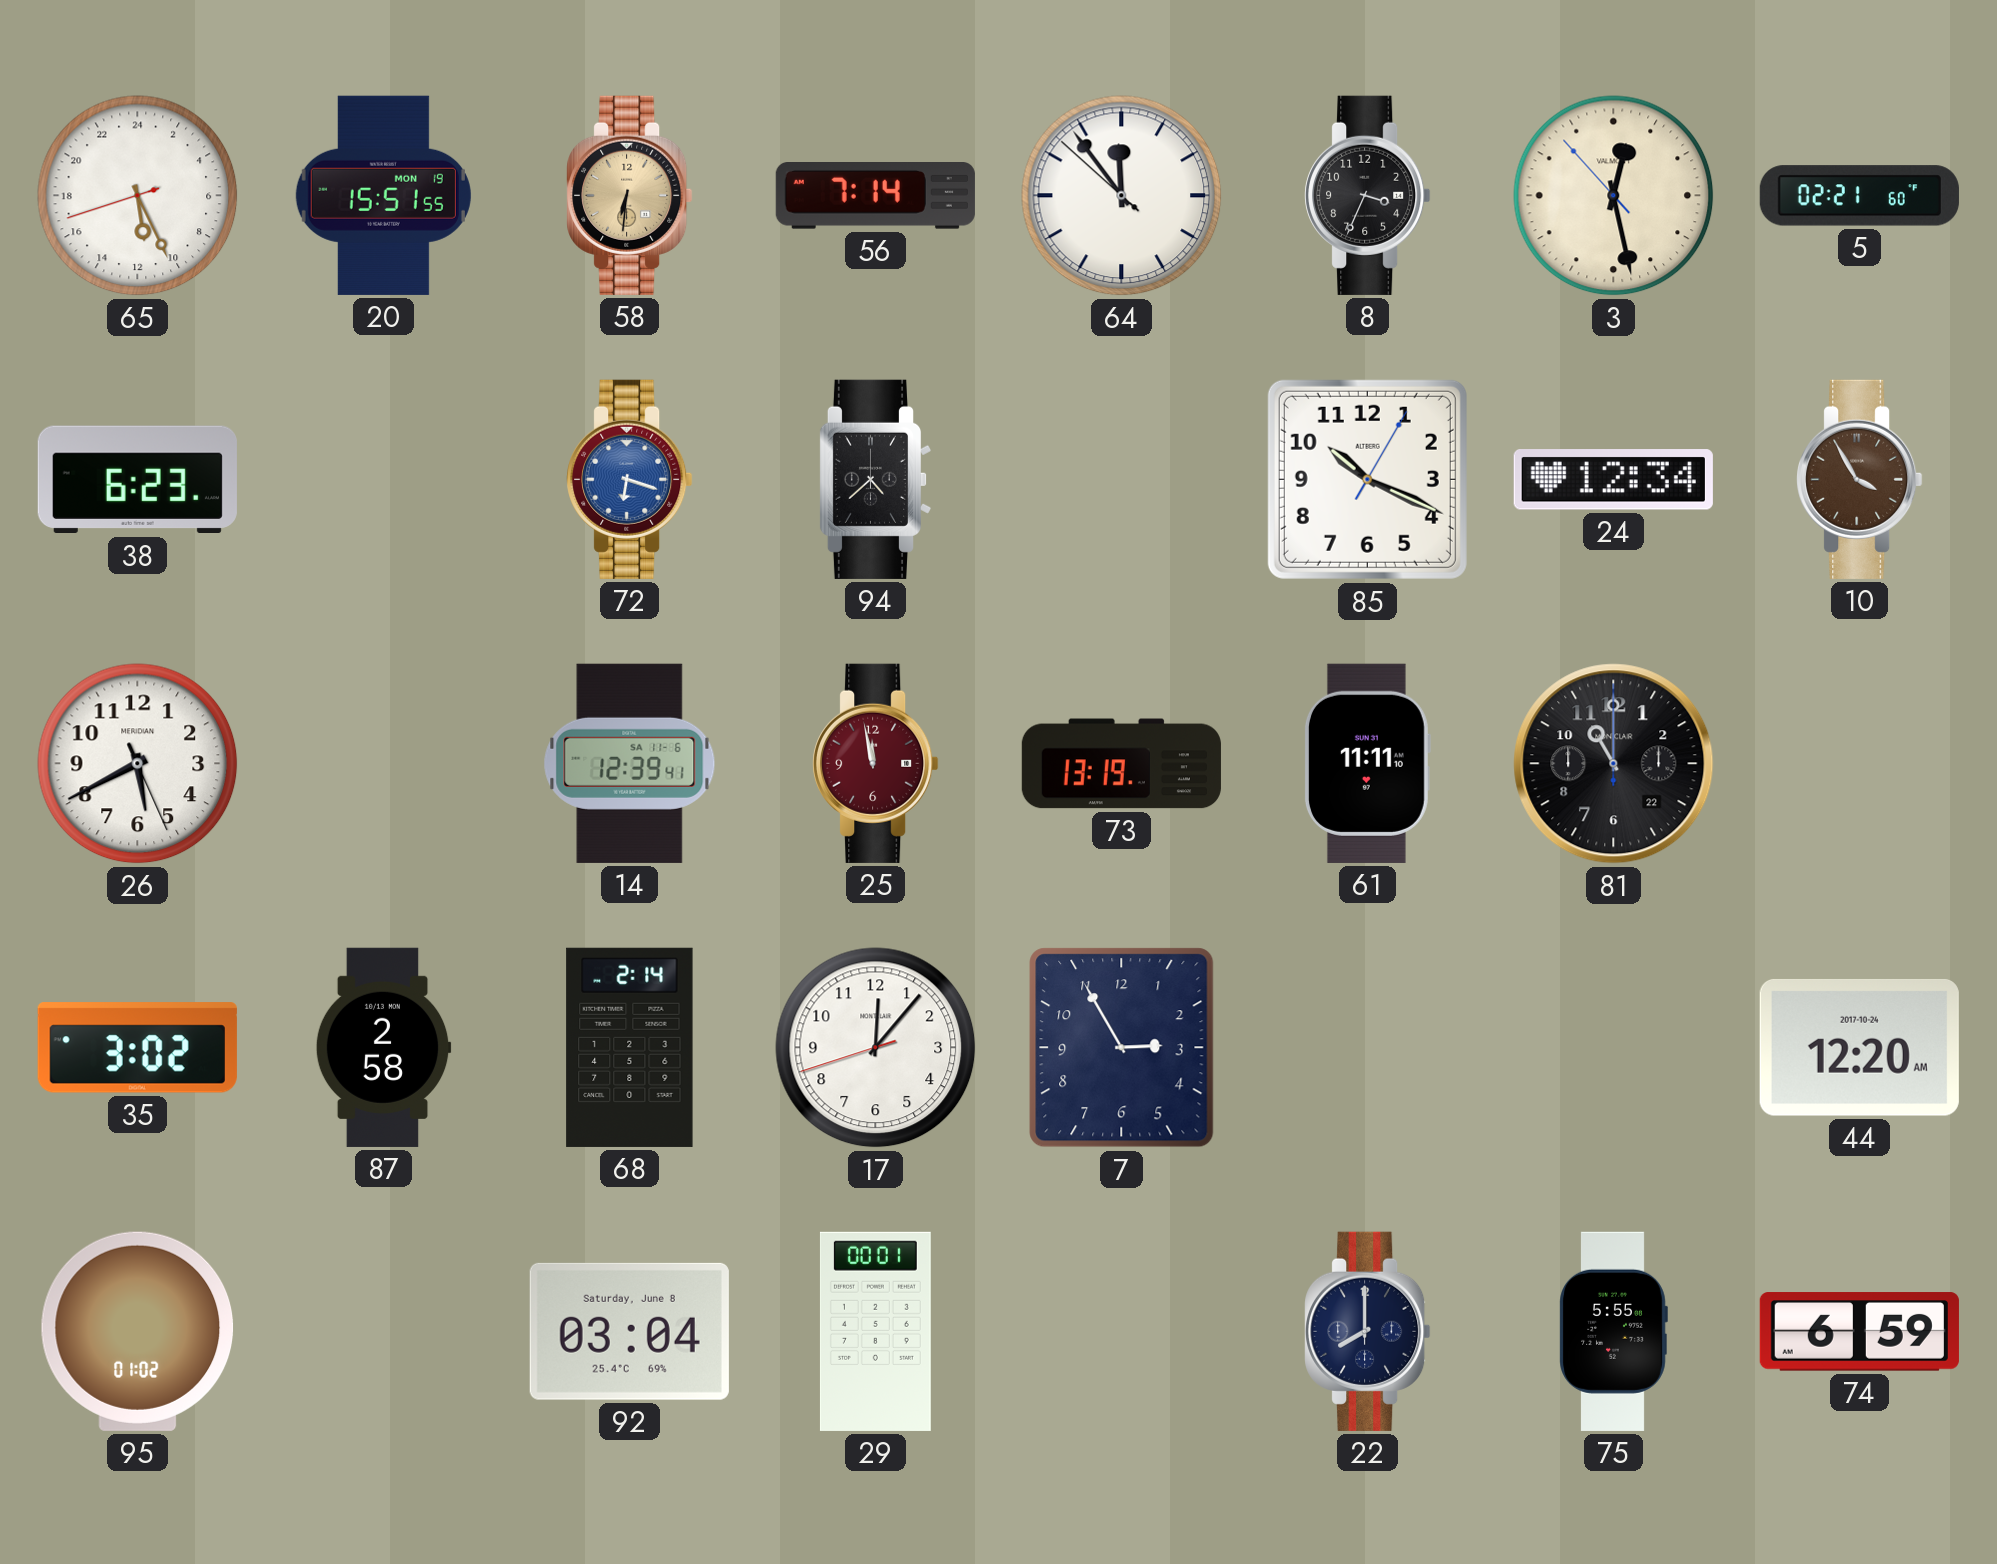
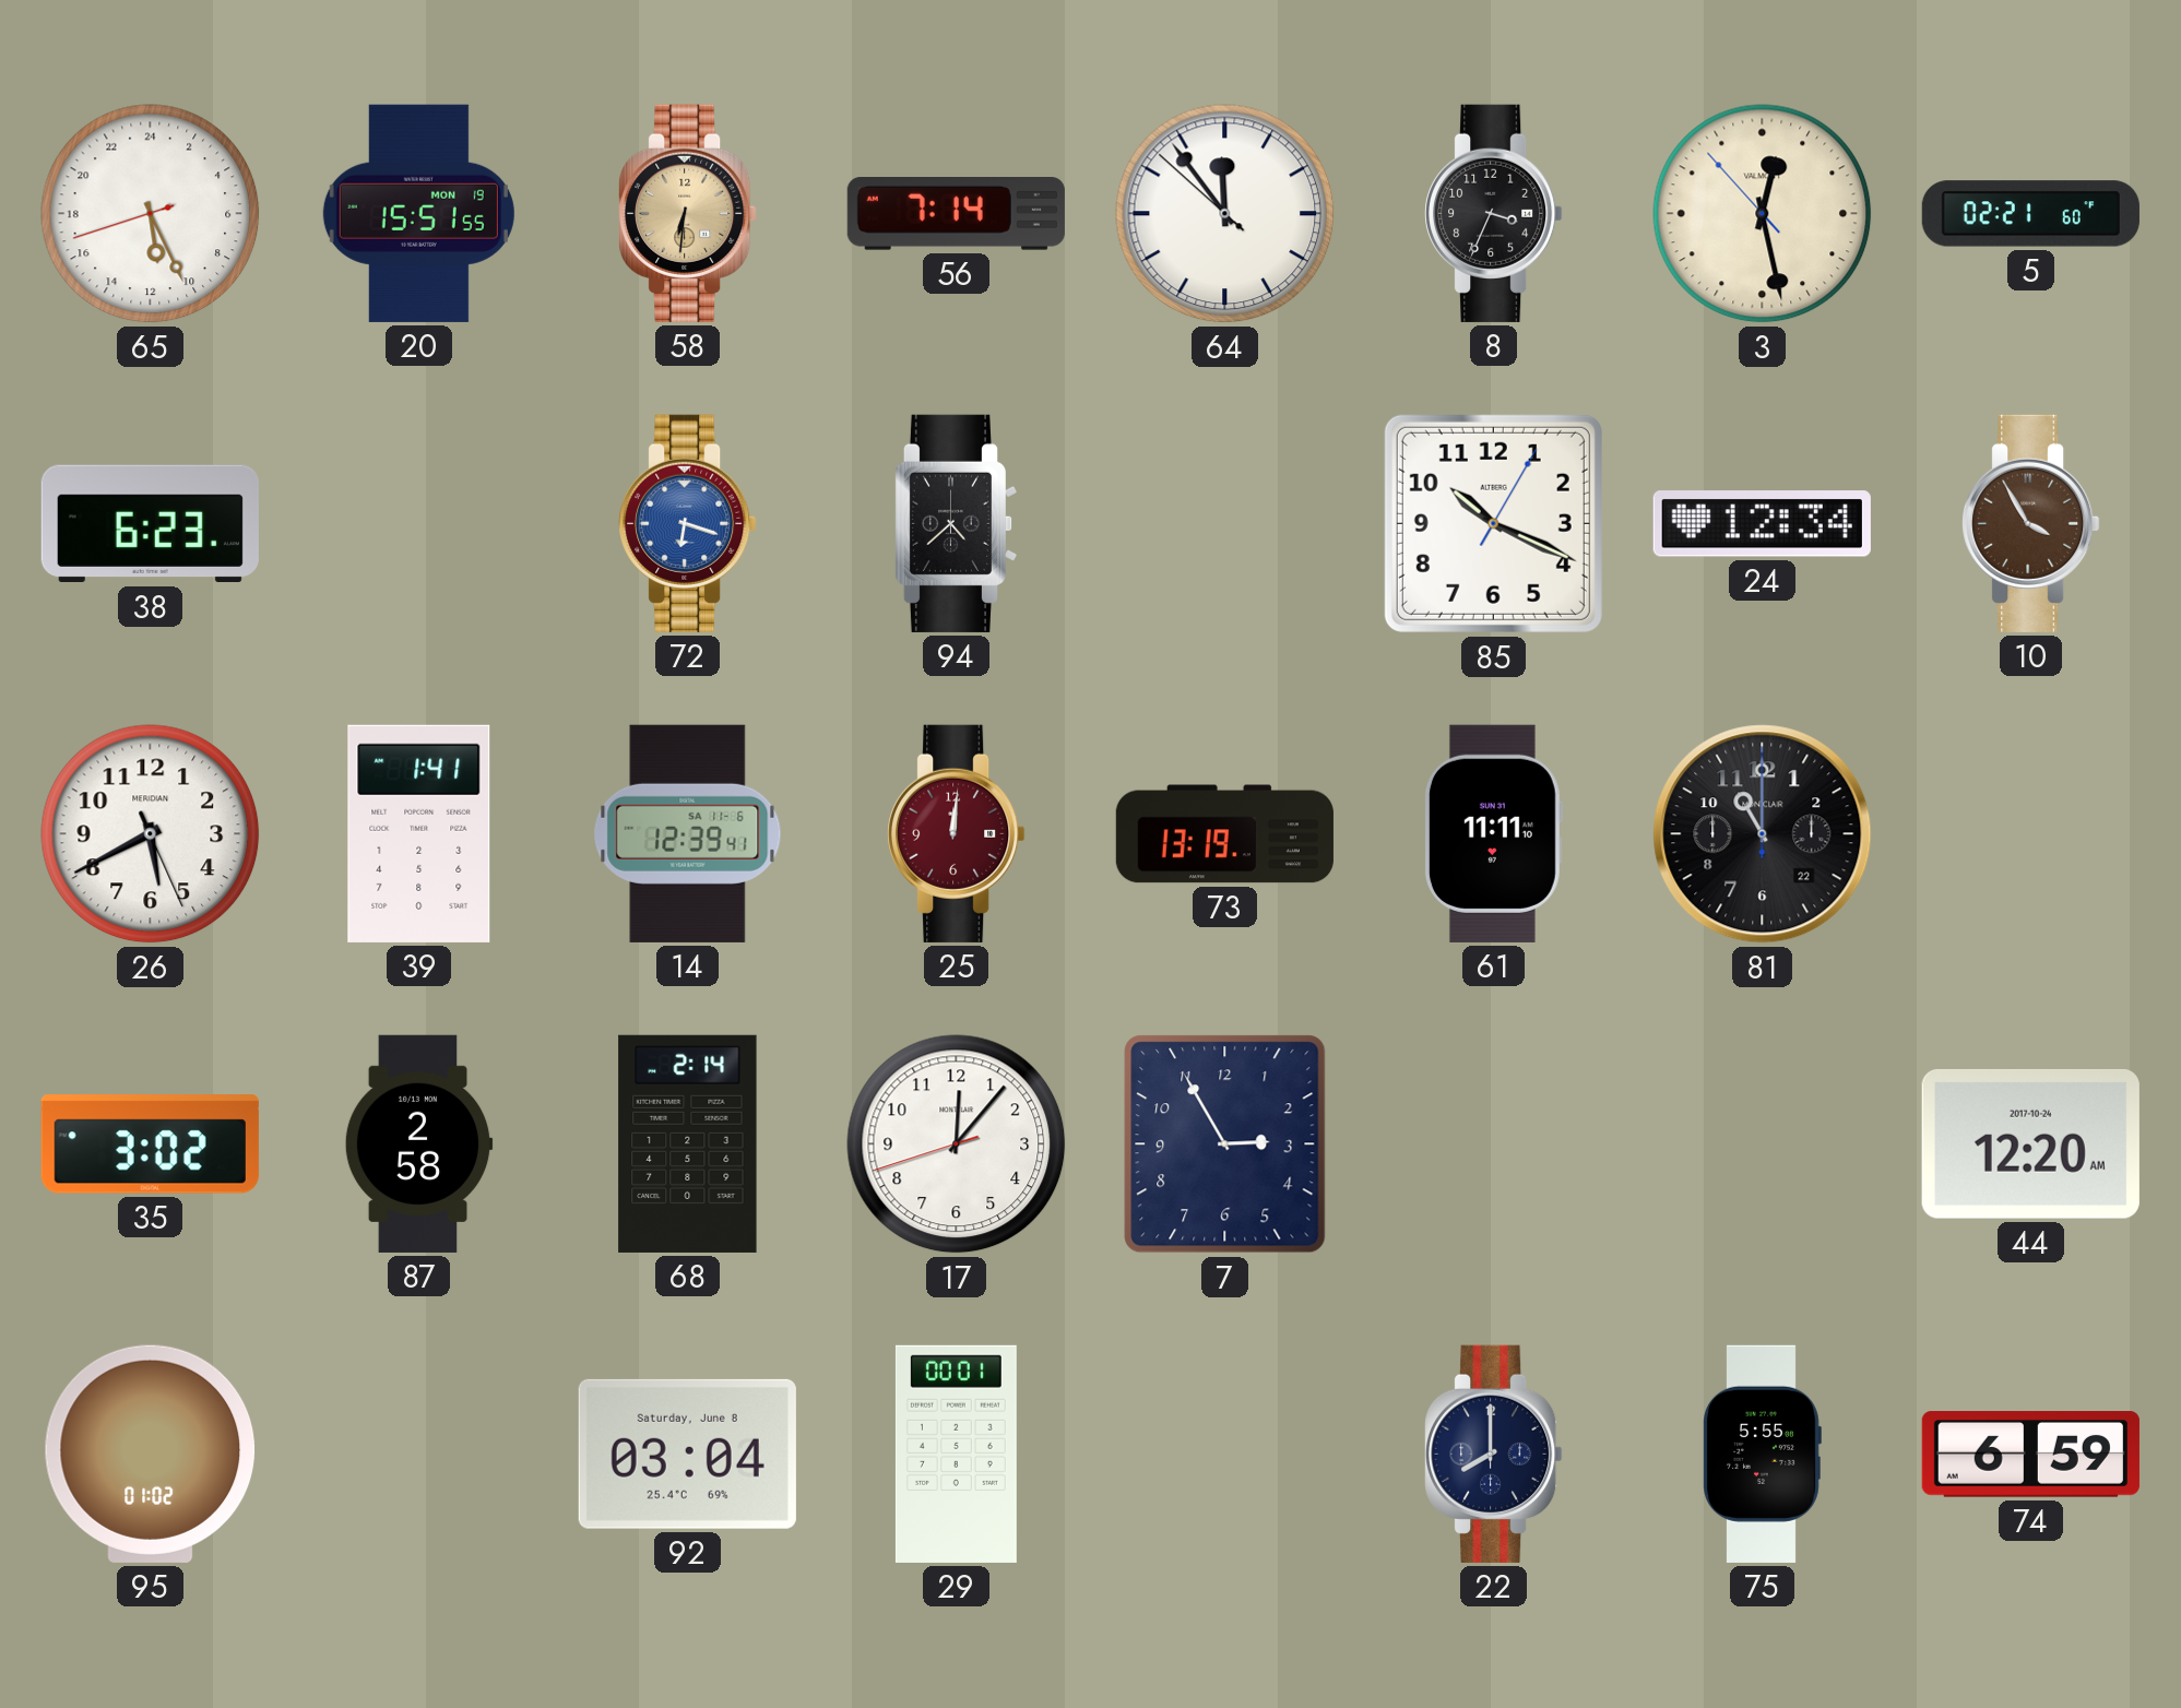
39: none -> 1:41
25: 11:58 -> 12:01
